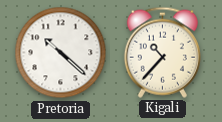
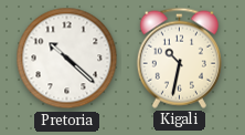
Kigali: 10:37 -> 10:32
